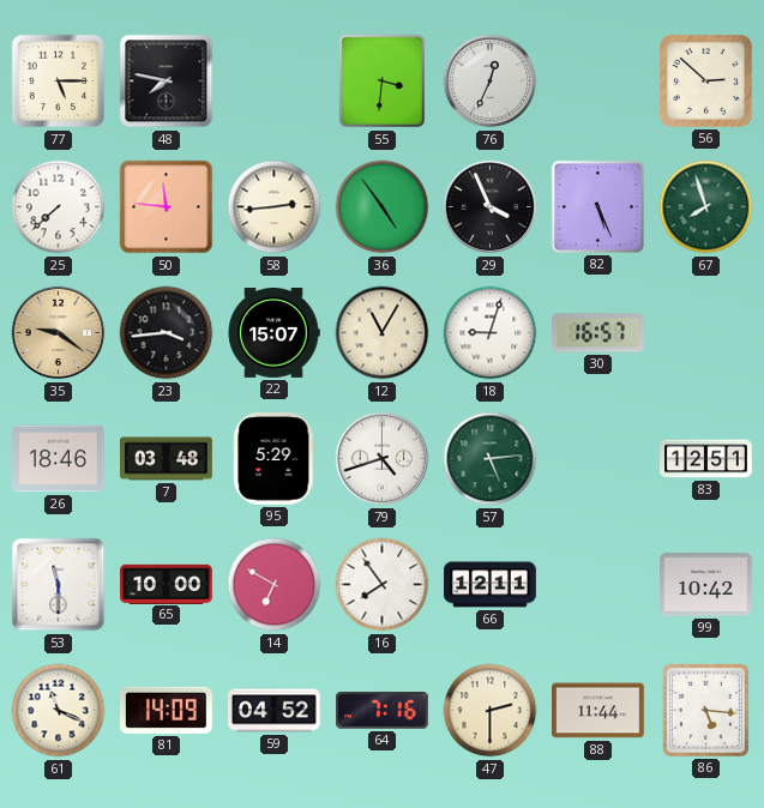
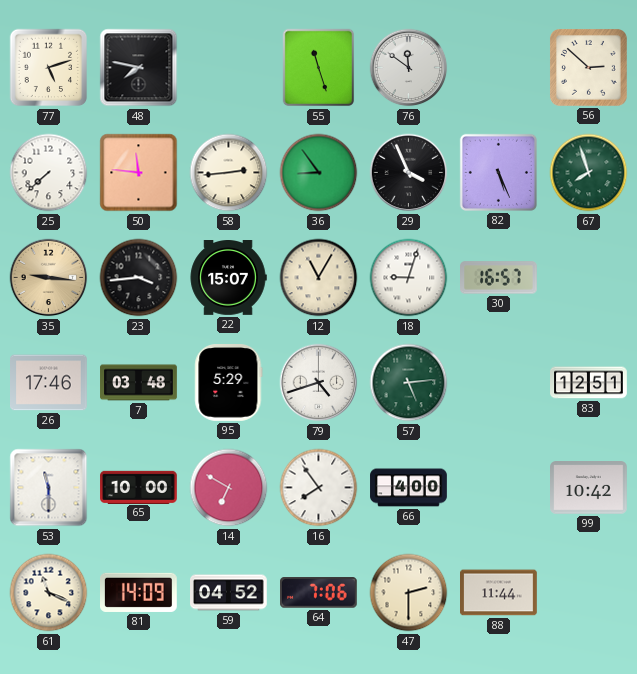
77: 5:15 -> 5:12
55: 3:31 -> 11:27
76: 12:34 -> 11:51
36: 4:54 -> 8:54
35: 9:21 -> 9:16
26: 18:46 -> 17:46
66: 12:11 -> 4:00
64: 7:16 -> 7:06
86: 5:16 -> none
